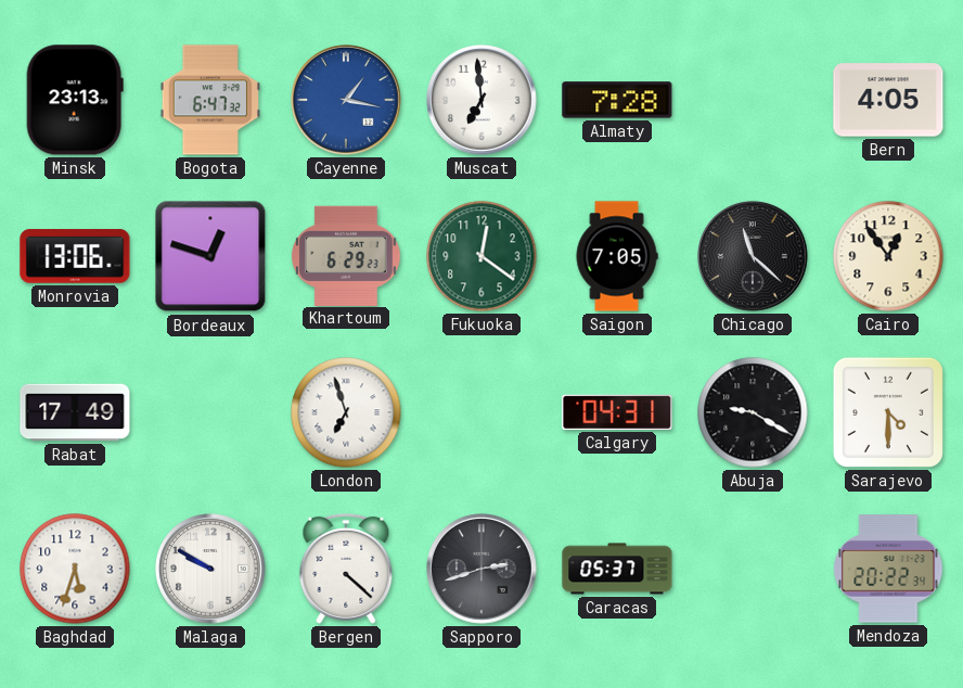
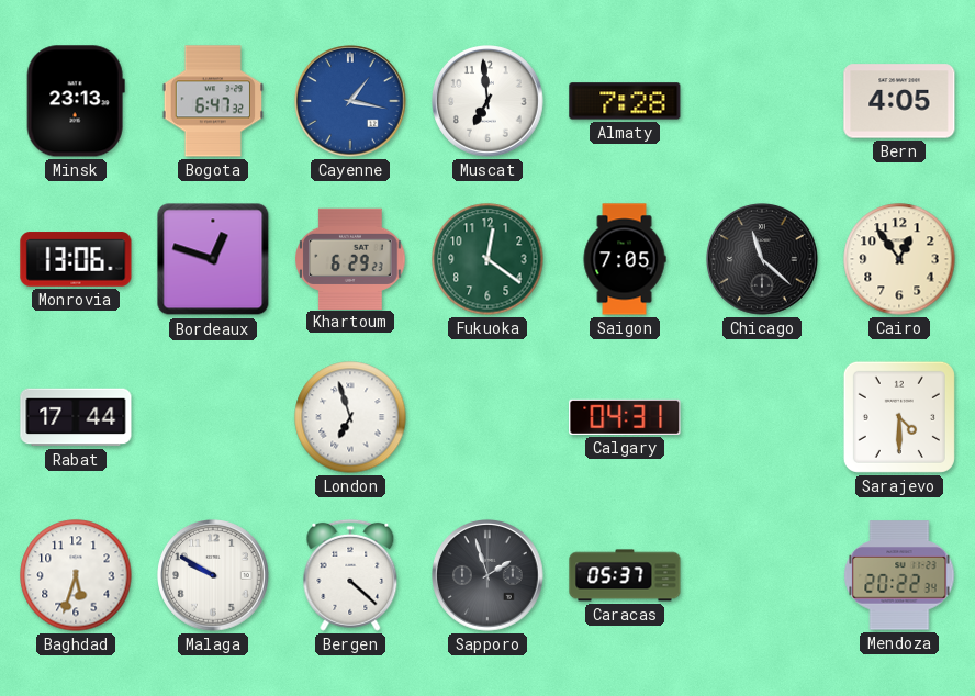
Rabat: 17:49 -> 17:44
Abuja: 9:20 -> none
Sapporo: 2:42 -> 1:57
